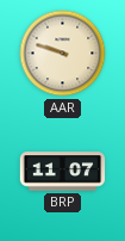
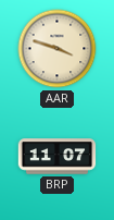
AAR: 9:48 -> 3:48
